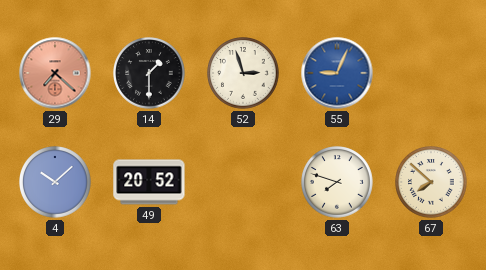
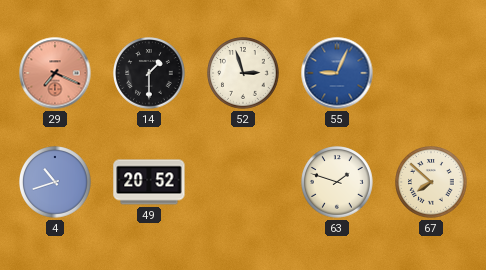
29: 7:22 -> 7:19
4: 10:08 -> 10:42
63: 7:48 -> 1:48
